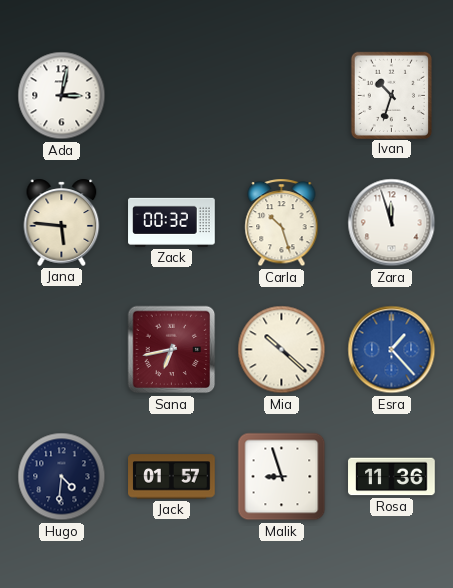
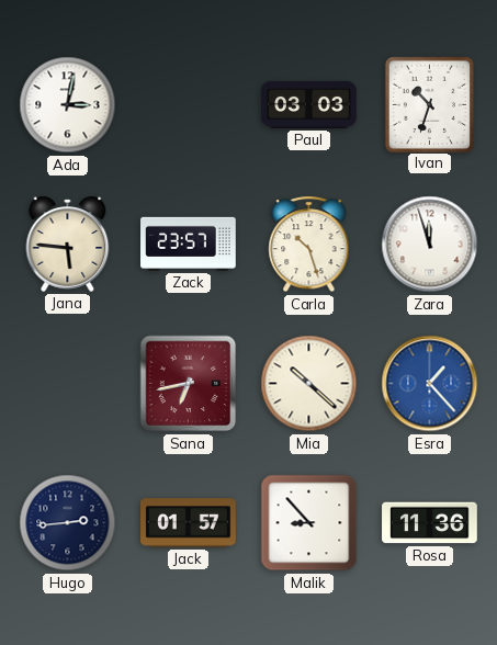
Paul: none -> 03:03
Zack: 00:32 -> 23:57
Hugo: 4:31 -> 2:44
Malik: 8:57 -> 8:53
